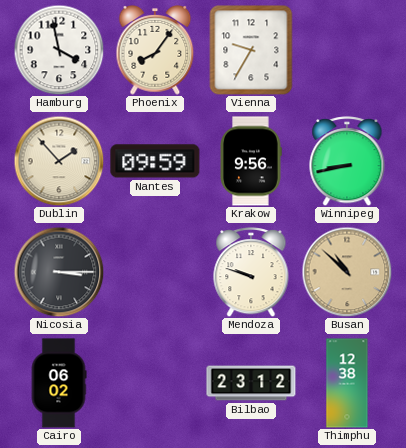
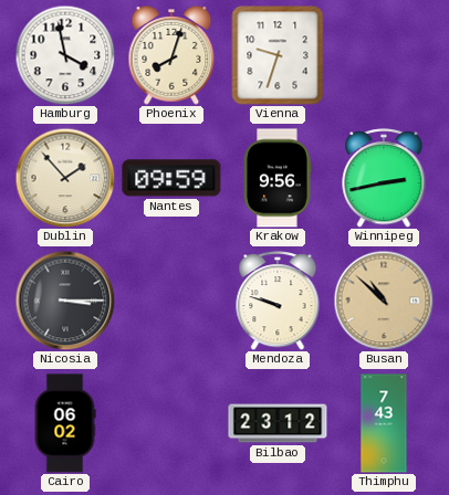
Phoenix: 8:06 -> 8:03
Vienna: 9:35 -> 9:33
Winnipeg: 8:43 -> 2:43
Thimphu: 12:38 -> 7:43
